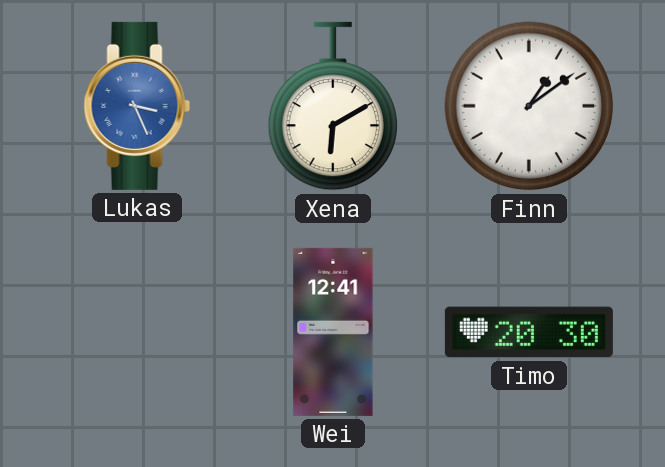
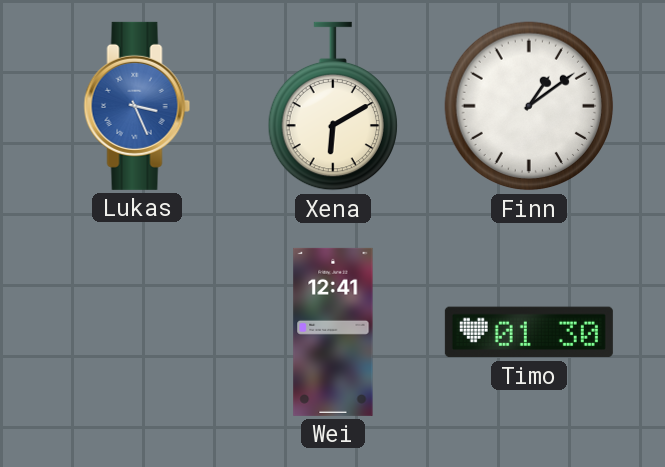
Timo: 20:30 -> 01:30
